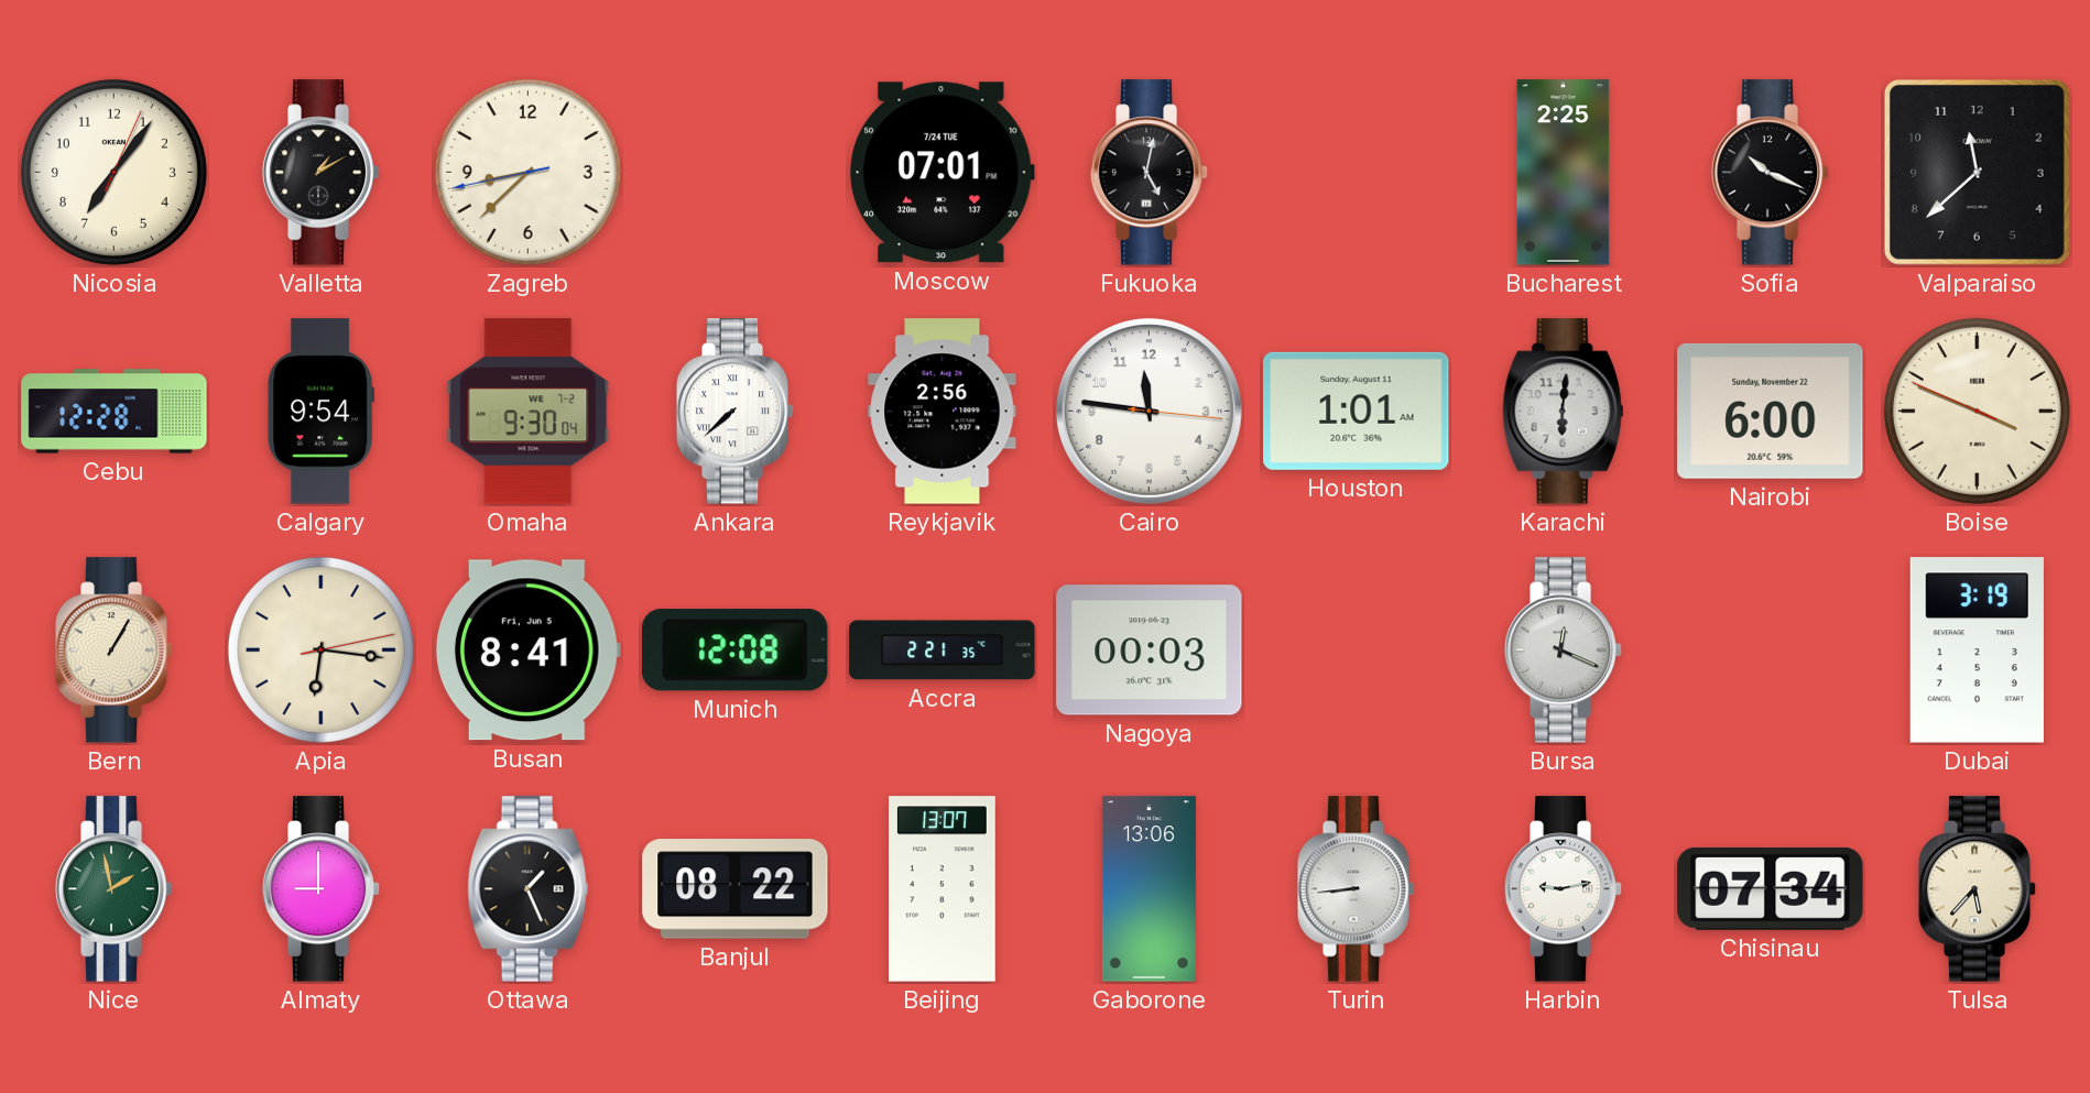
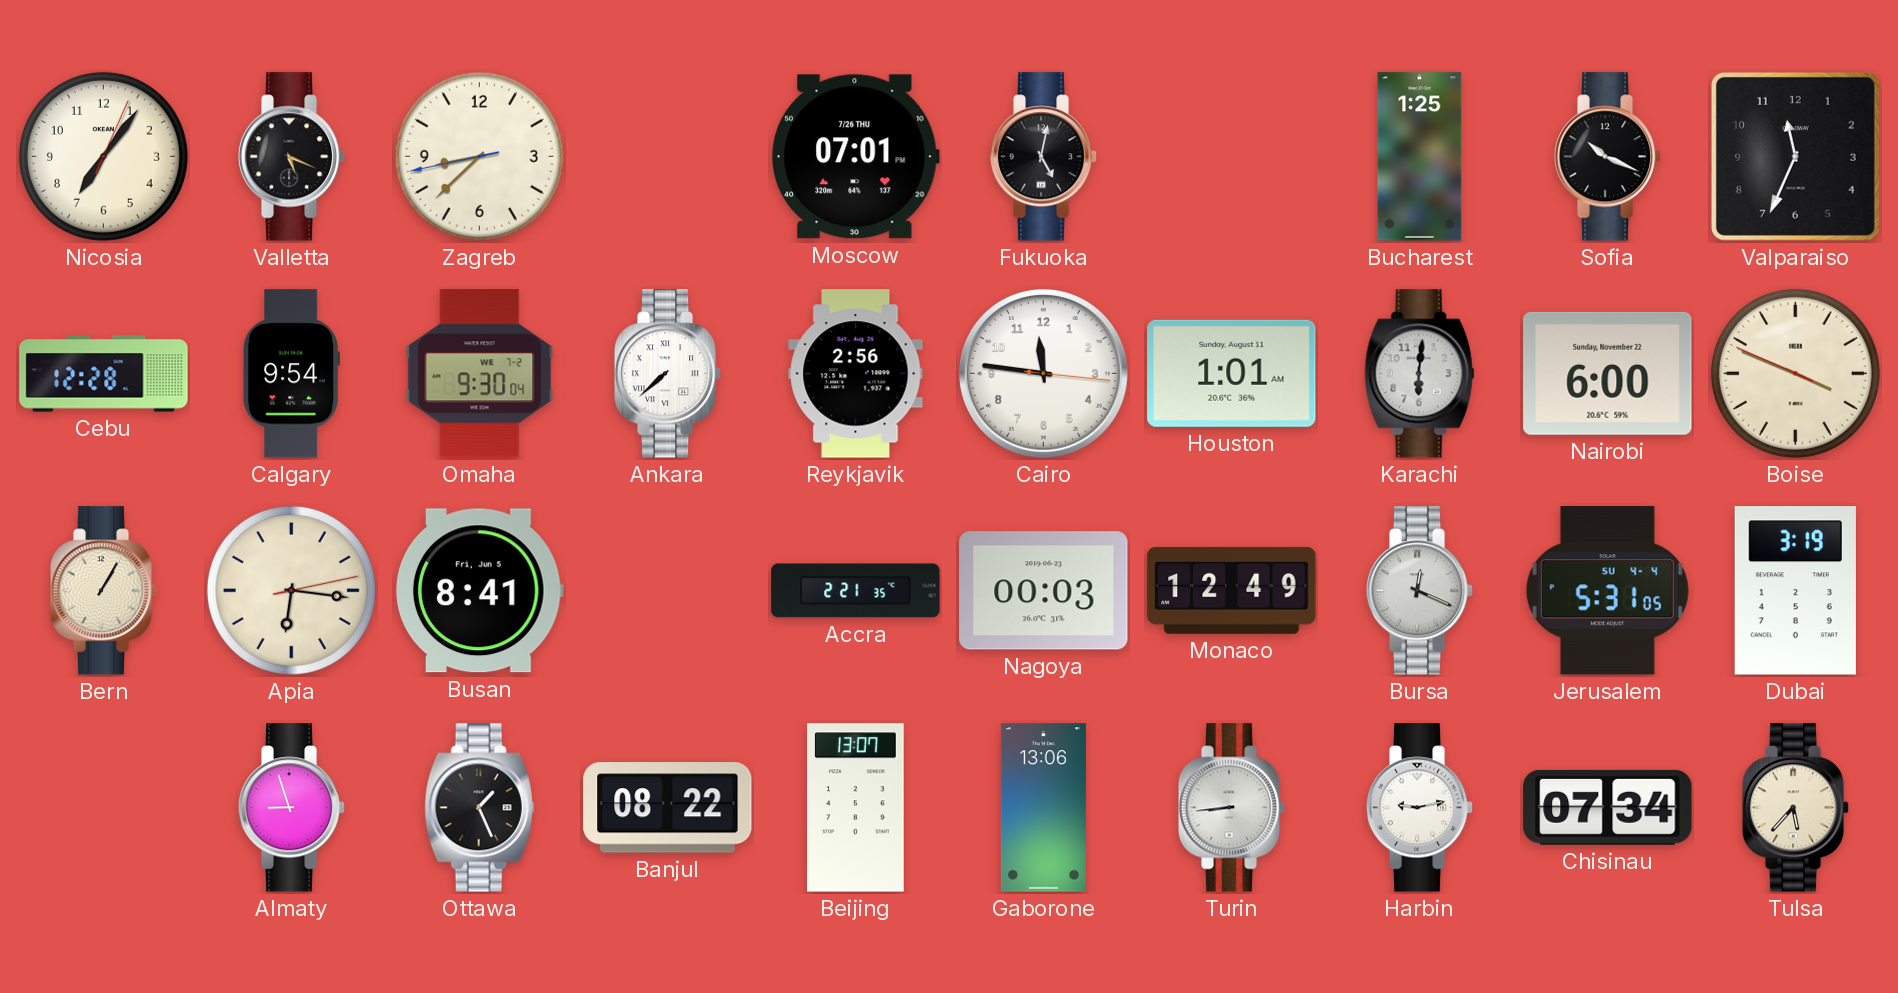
Valletta: 1:10 -> 5:19
Moscow date: 7/24 TUE -> 7/26 THU
Bucharest: 2:25 -> 1:25
Valparaiso: 11:38 -> 11:34
Munich: 12:08 -> none
Monaco: none -> 12:49
Jerusalem: none -> 5:31
Nice: 1:58 -> none
Almaty: 9:00 -> 8:57
